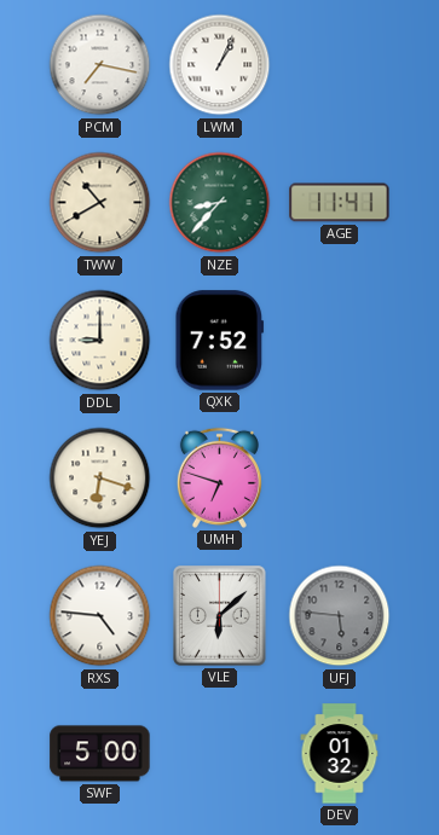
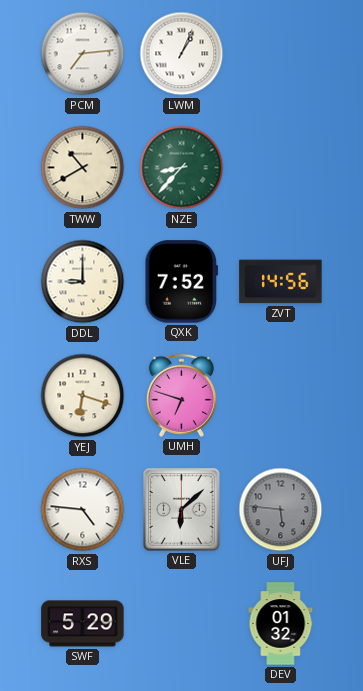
PCM: 7:17 -> 7:14
AGE: 11:41 -> none
ZVT: none -> 14:56
SWF: 5:00 -> 5:29
